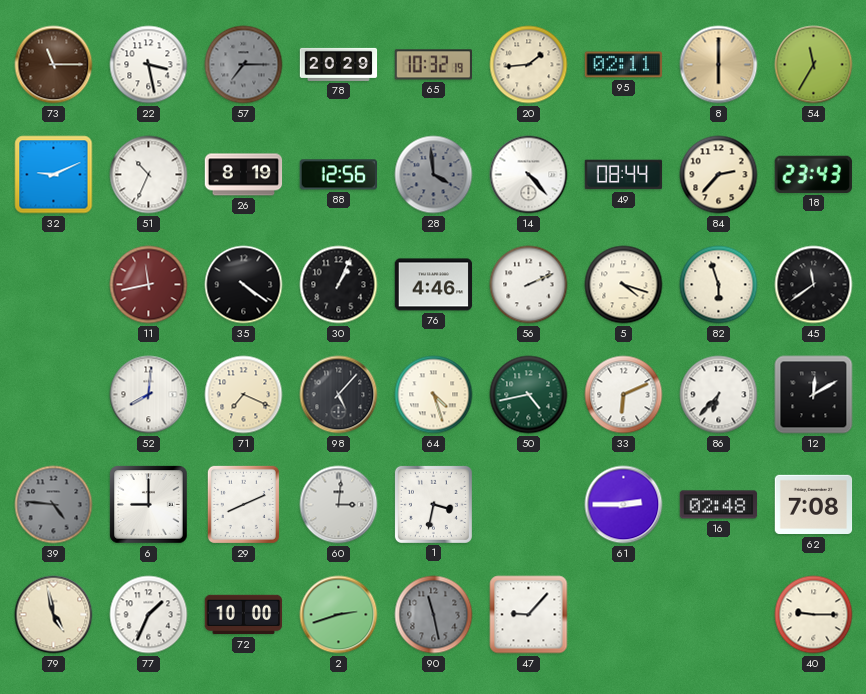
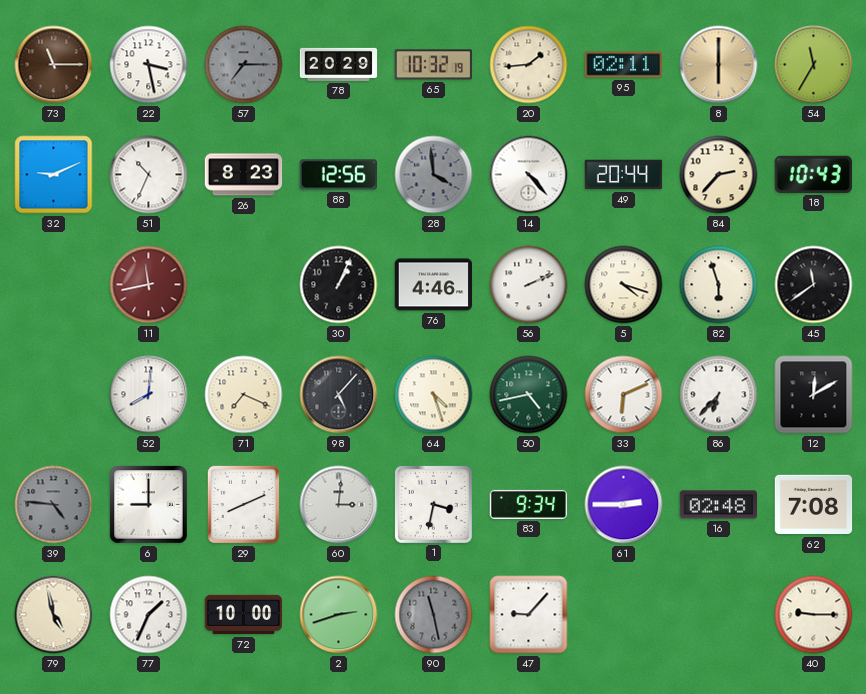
26: 8:19 -> 8:23
49: 08:44 -> 20:44
18: 23:43 -> 10:43
35: 4:21 -> none
83: none -> 9:34
